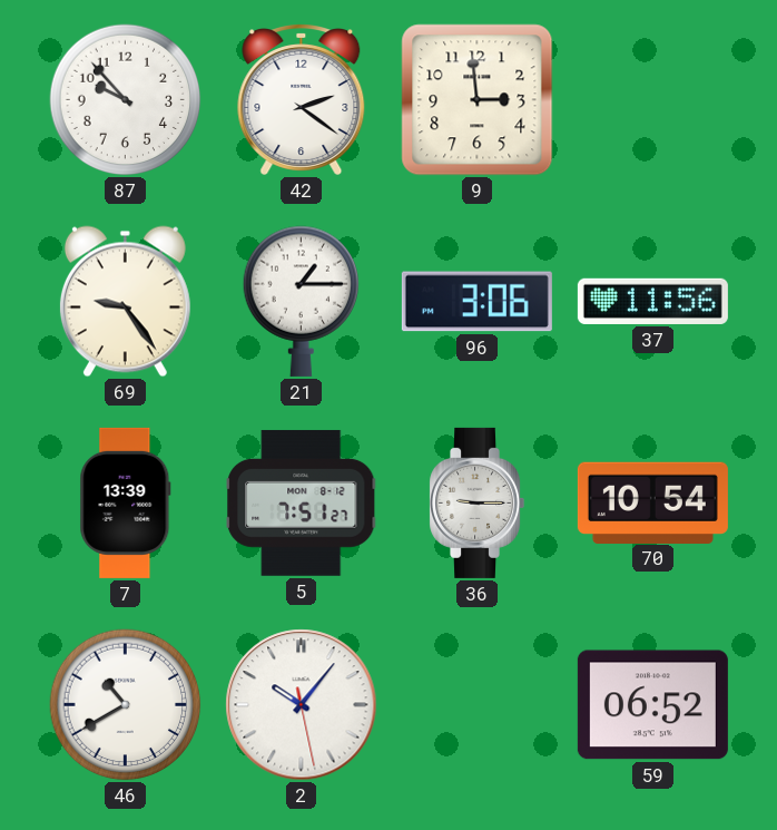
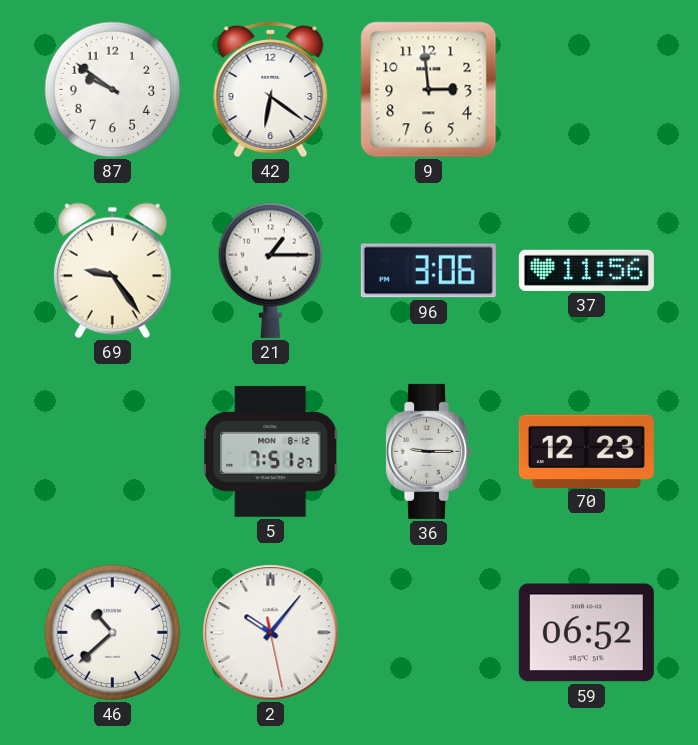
87: 9:53 -> 9:51
42: 2:21 -> 6:21
7: 13:39 -> none
70: 10:54 -> 12:23
46: 10:40 -> 10:38
